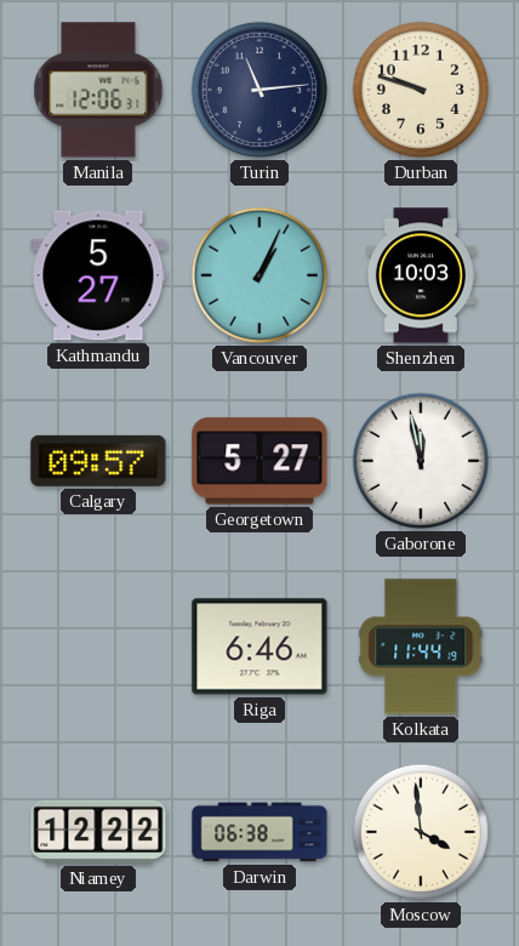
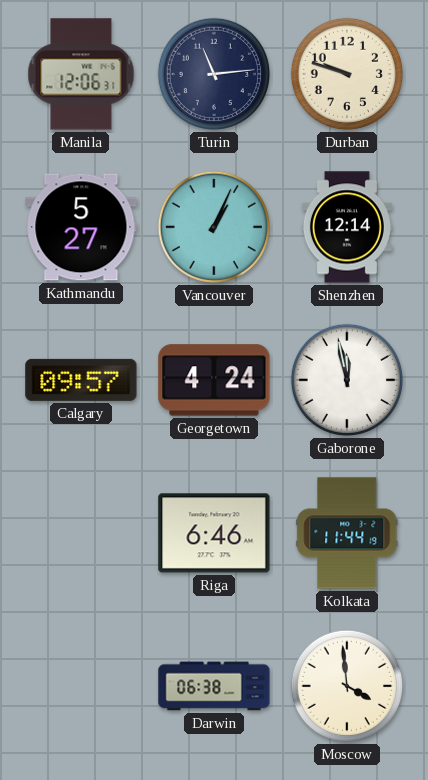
Shenzhen: 10:03 -> 12:14
Georgetown: 5:27 -> 4:24
Niamey: 12:22 -> none
